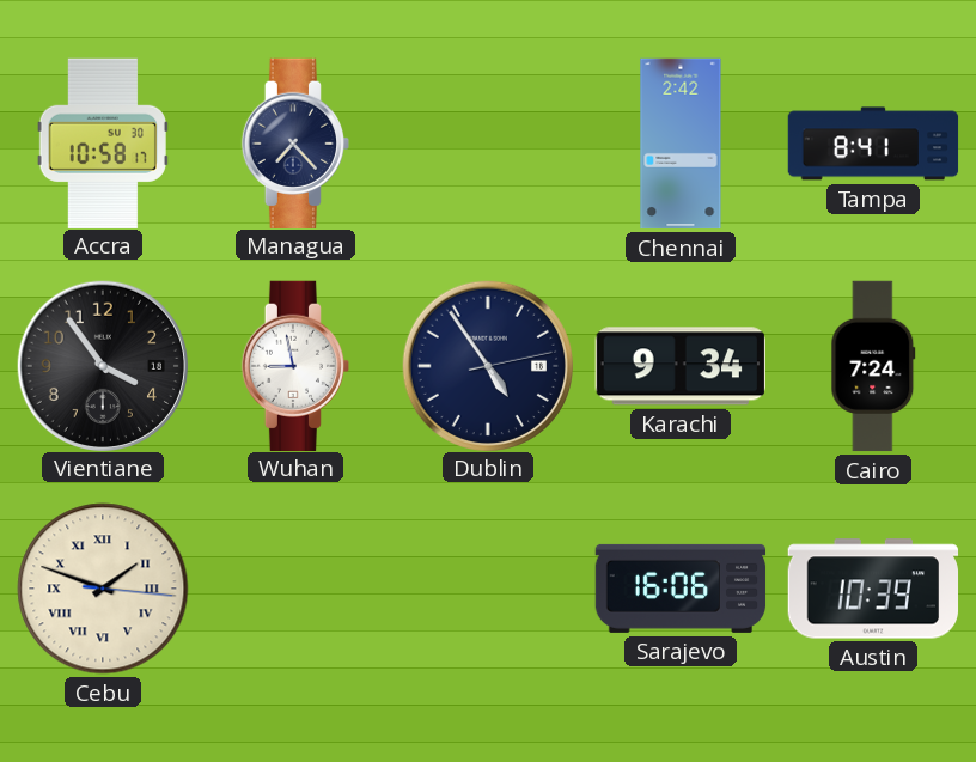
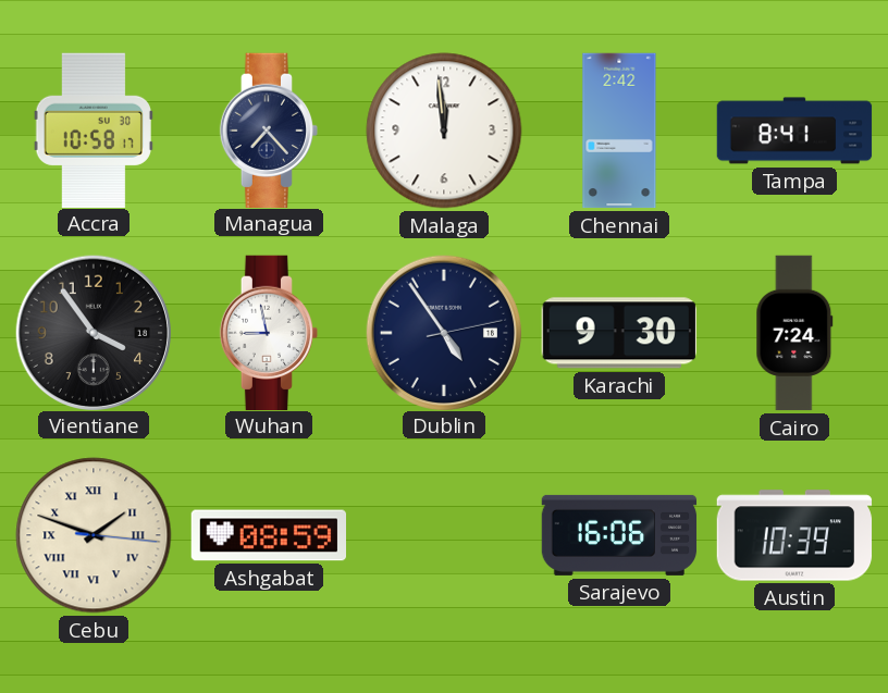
Malaga: none -> 11:59
Karachi: 9:34 -> 9:30
Ashgabat: none -> 08:59
